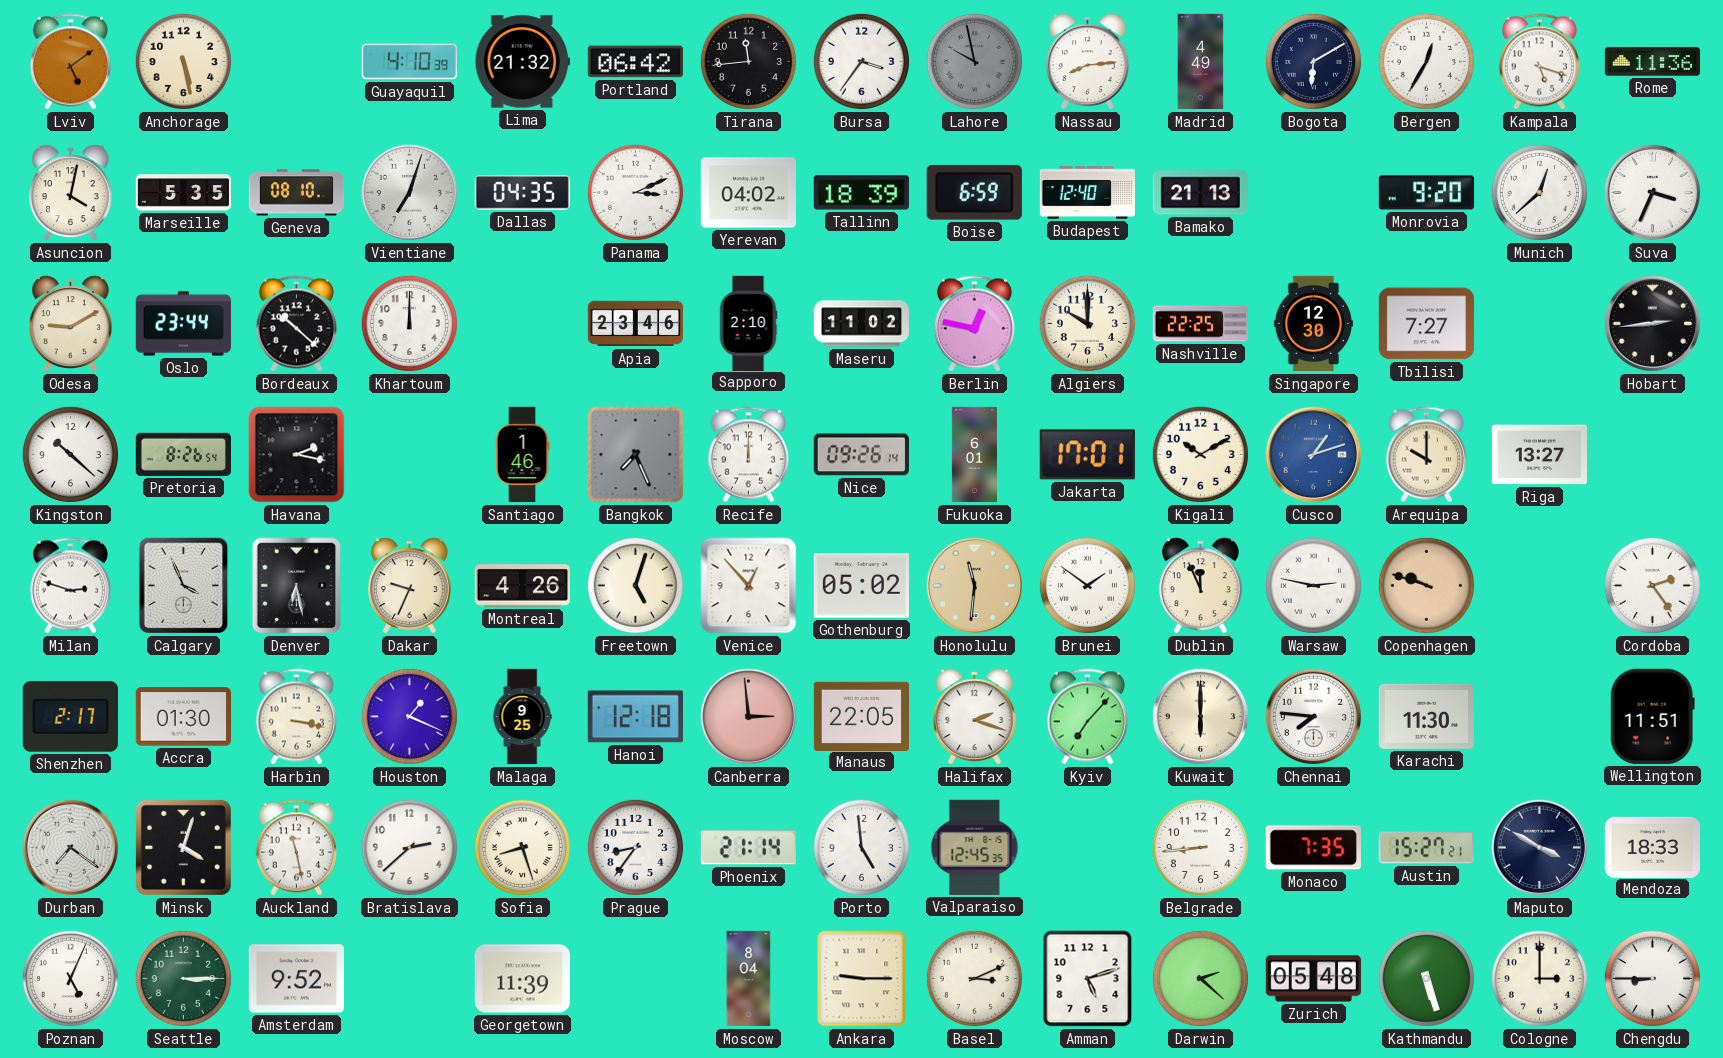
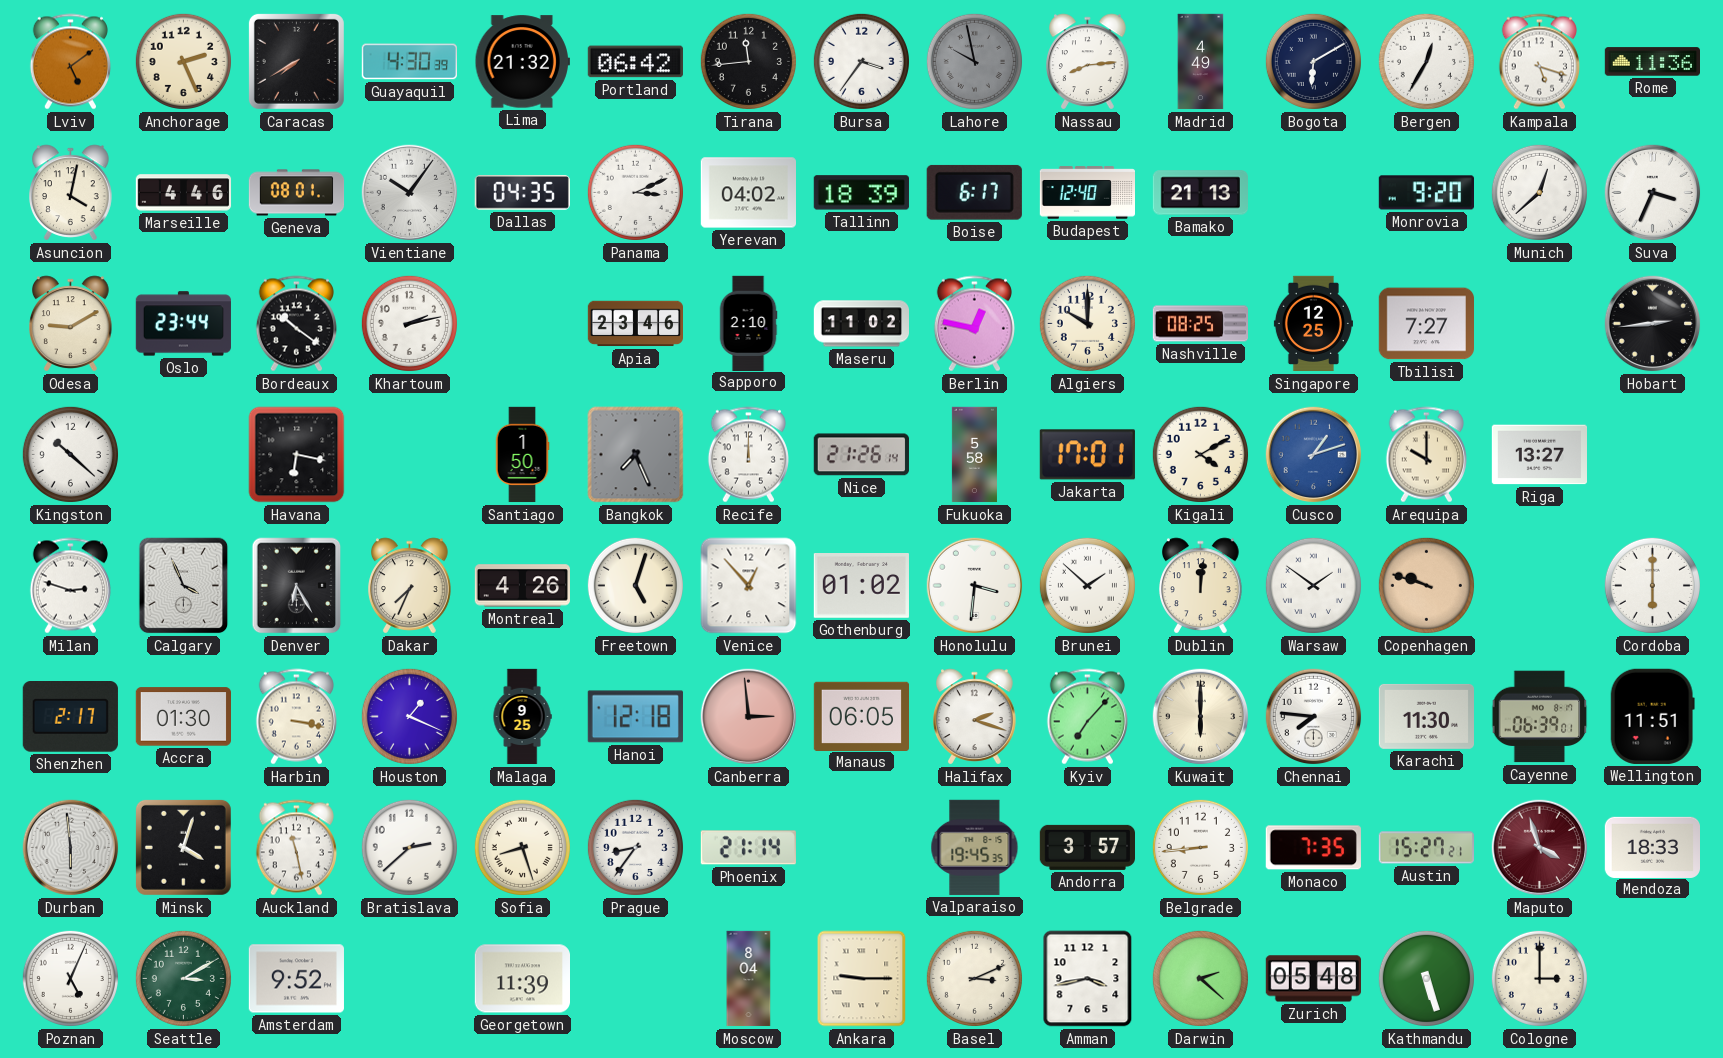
Anchorage: 5:28 -> 2:26
Caracas: none -> 7:40
Guayaquil: 4:10 -> 4:30
Marseille: 5:35 -> 4:46
Geneva: 08:10 -> 08:01
Vientiane: 7:03 -> 10:06
Boise: 6:59 -> 6:17
Bordeaux: 10:22 -> 10:21
Khartoum: 12:00 -> 2:13
Nashville: 22:25 -> 08:25
Singapore: 12:30 -> 12:25
Pretoria: 8:26 -> none
Havana: 2:17 -> 6:17
Santiago: 1:46 -> 1:50
Nice: 09:26 -> 21:26
Fukuoka: 6:01 -> 5:58
Kigali: 10:10 -> 4:10
Denver: 6:28 -> 6:25
Dakar: 9:34 -> 7:34
Gothenburg: 05:02 -> 01:02
Honolulu: 11:31 -> 3:31
Honolulu dial: champagne -> white
Brunei: 1:51 -> 1:52
Dublin: 11:56 -> 12:01
Warsaw: 2:47 -> 1:51
Cordoba: 2:24 -> 6:00
Manaus: 22:05 -> 06:05
Cayenne: none -> 06:39
Durban: 7:21 -> 5:59
Porto: 4:59 -> none
Valparaiso: 12:45 -> 19:45
Andorra: none -> 3:57
Maputo: 3:50 -> 3:57
Maputo dial: navy -> burgundy
Seattle: 3:15 -> 3:10
Amman: 5:12 -> 3:43
Chengdu: 8:45 -> none
